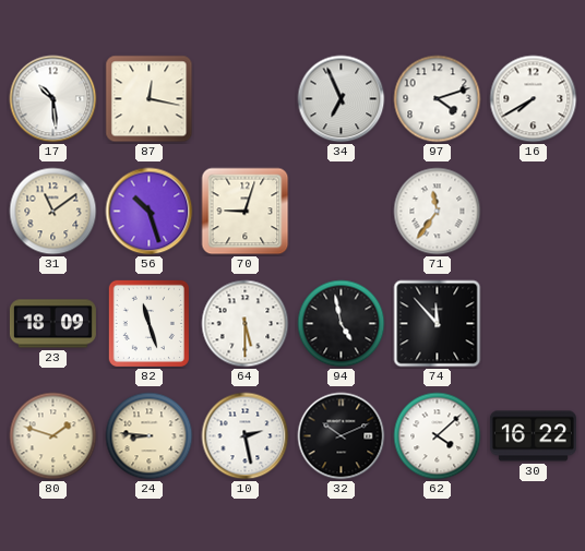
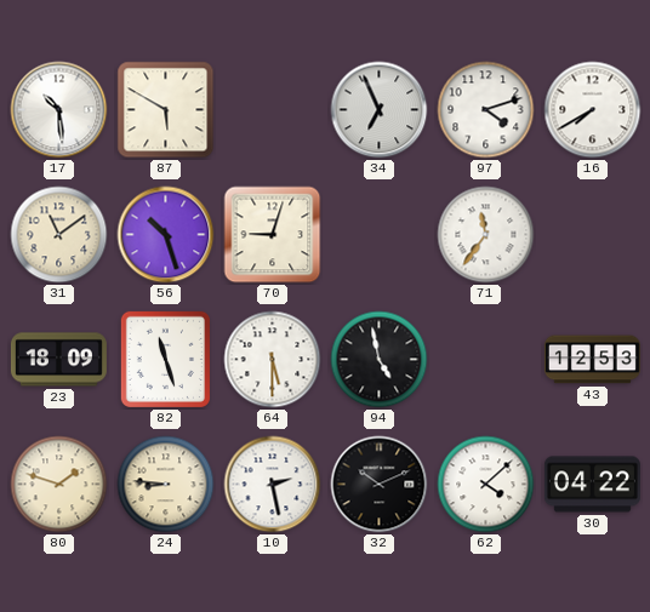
87: 12:17 -> 5:50
74: 11:53 -> none
43: none -> 12:53
30: 16:22 -> 04:22
